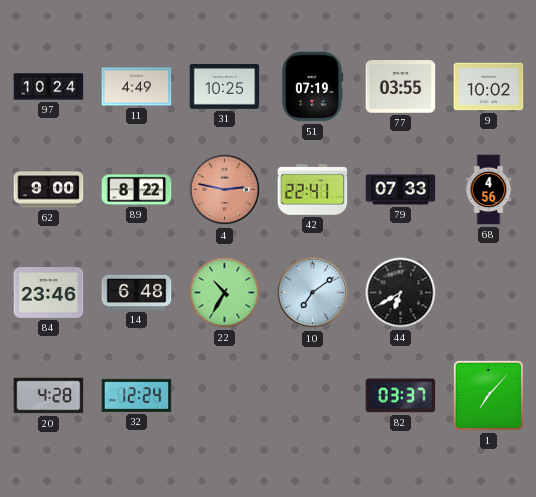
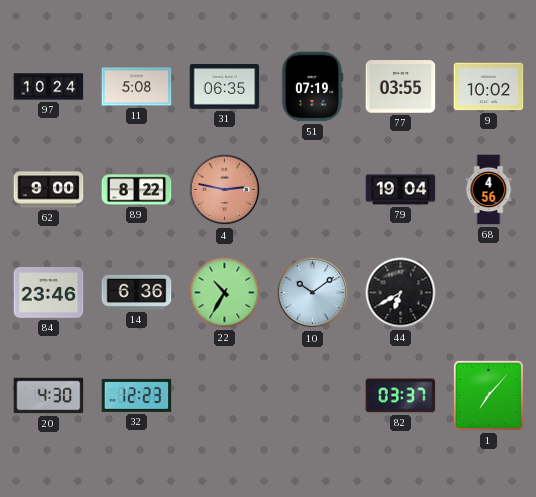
11: 4:49 -> 5:08
31: 10:25 -> 06:35
42: 22:41 -> none
79: 07:33 -> 19:04
14: 6:48 -> 6:36
10: 7:09 -> 10:09
20: 4:28 -> 4:30
32: 12:24 -> 12:23
